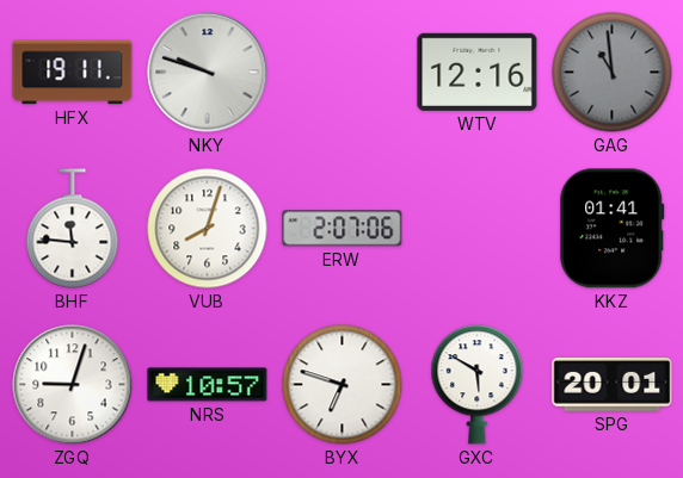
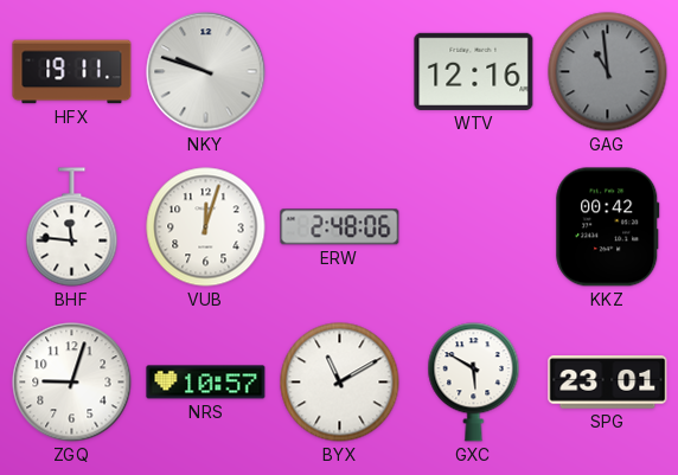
VUB: 8:03 -> 12:03
ERW: 2:07 -> 2:48
KKZ: 01:41 -> 00:42
BYX: 6:48 -> 11:10
SPG: 20:01 -> 23:01
